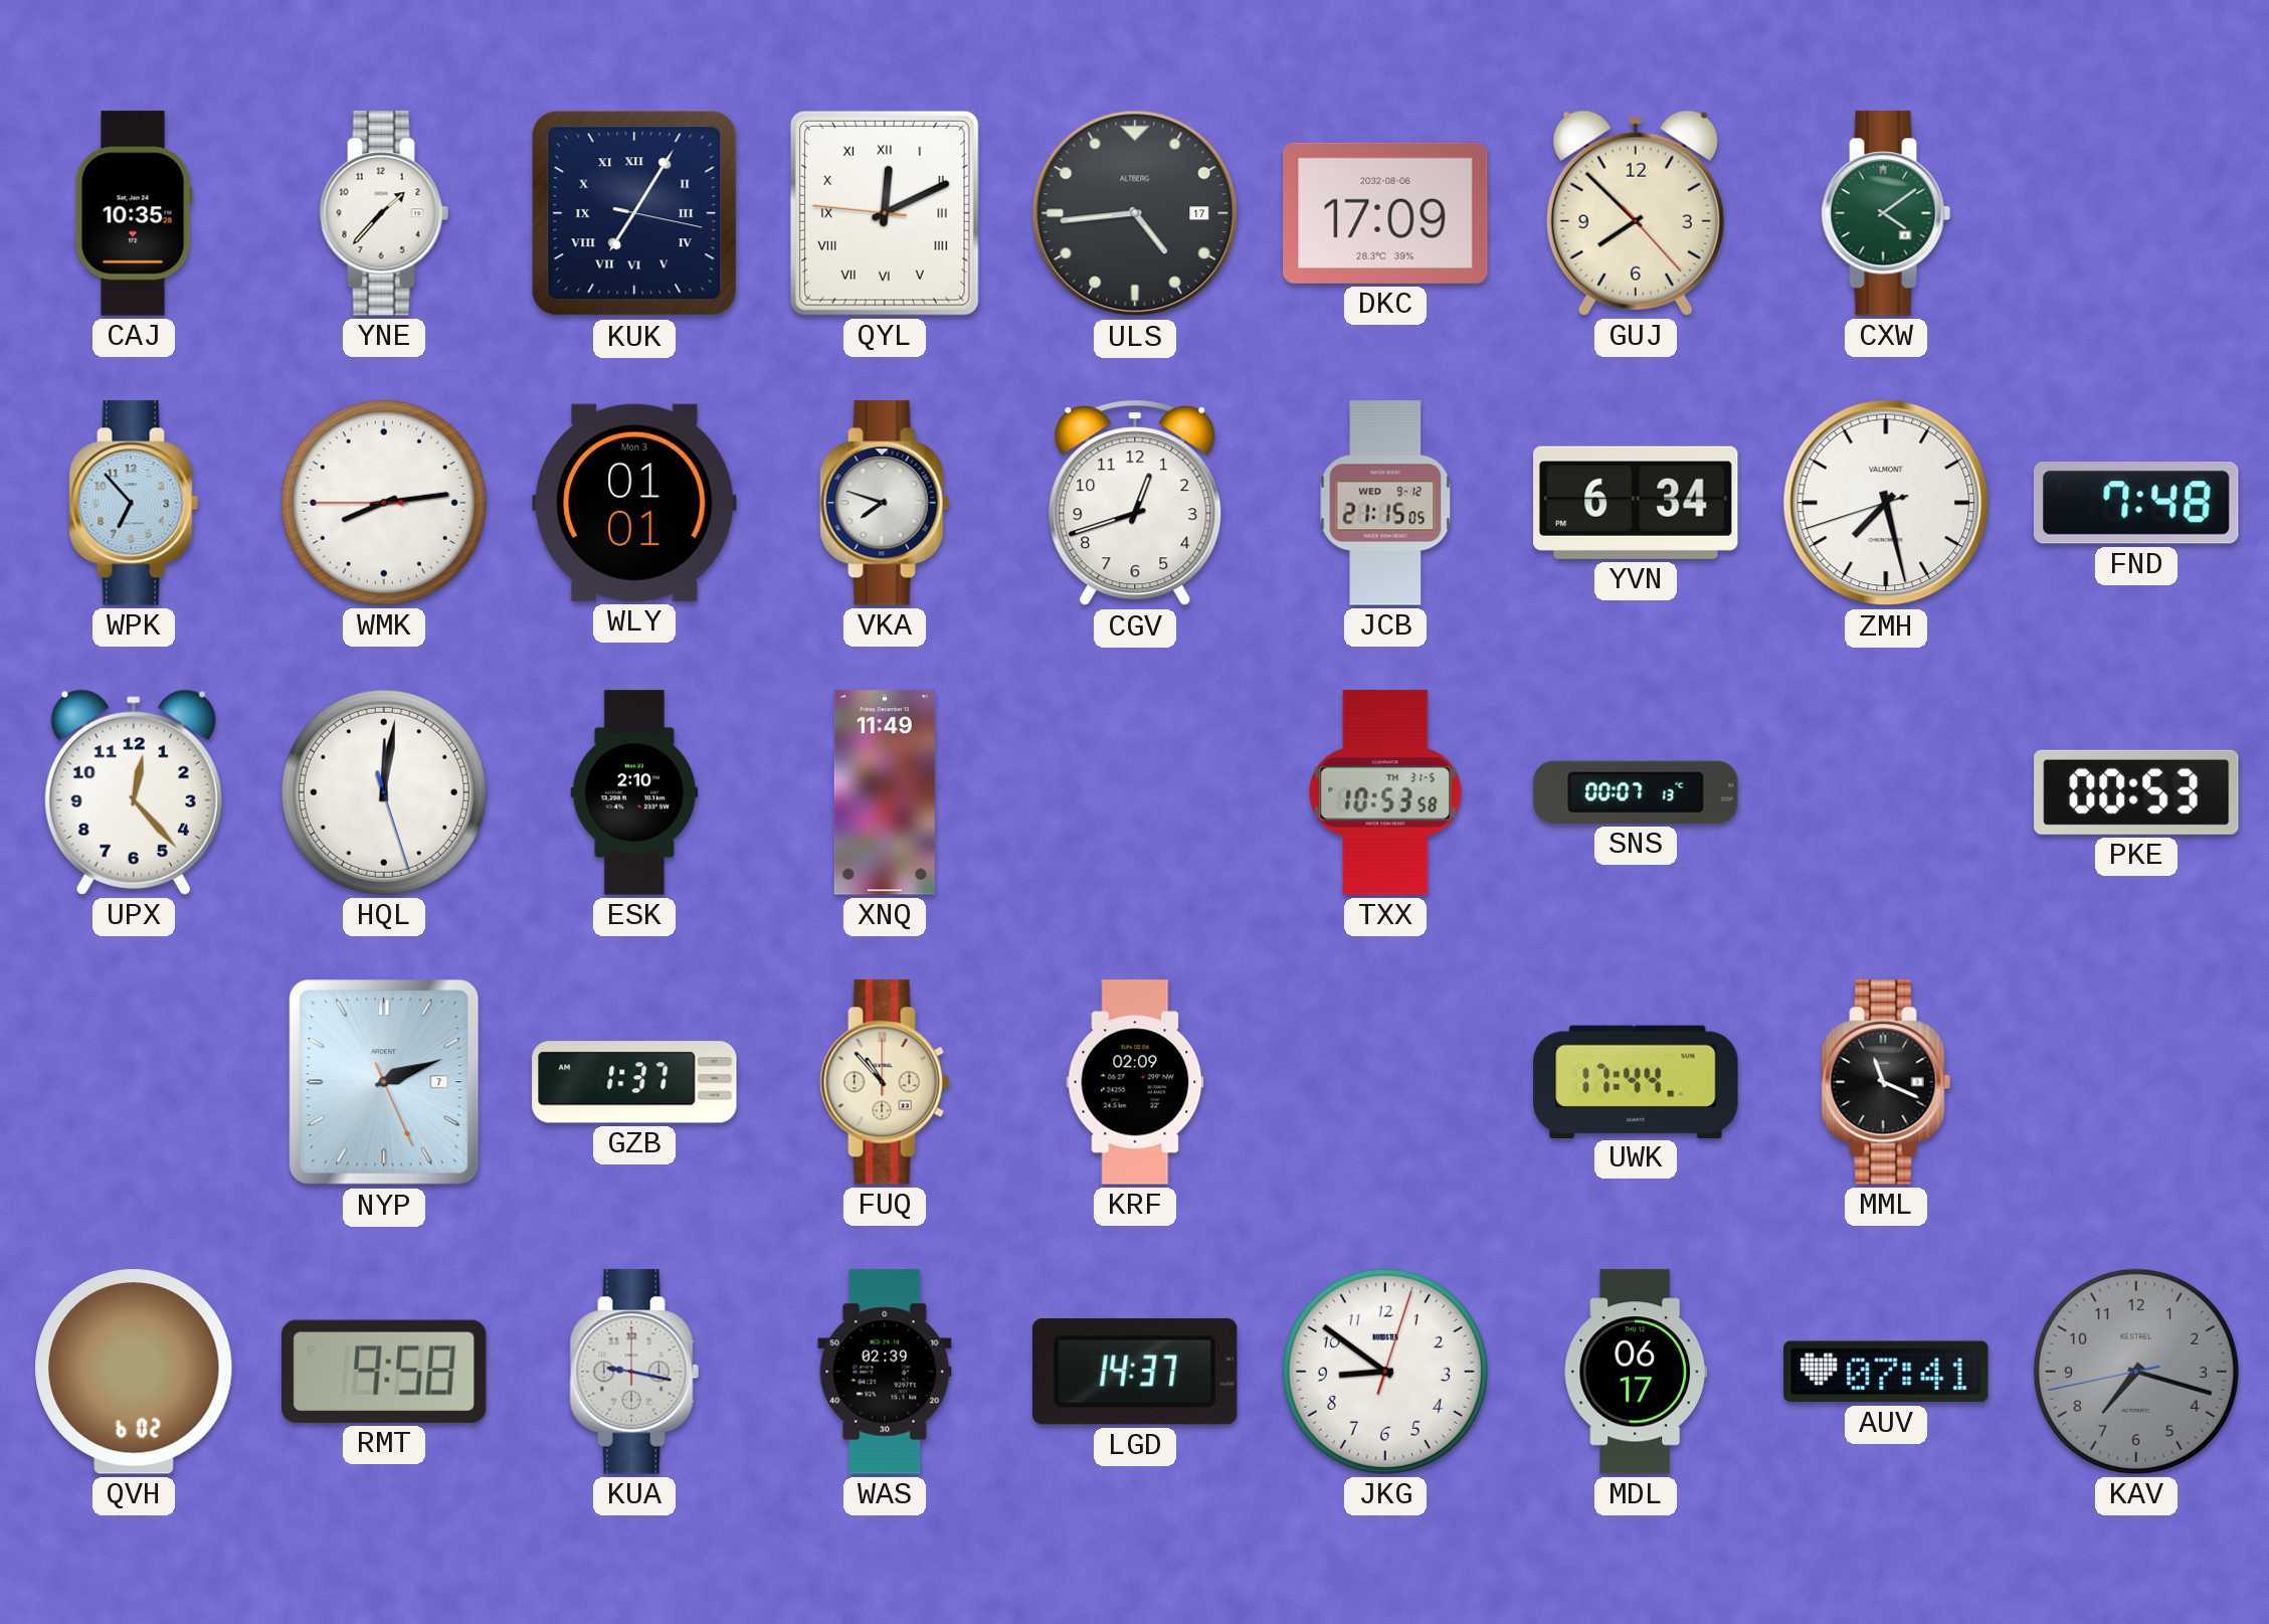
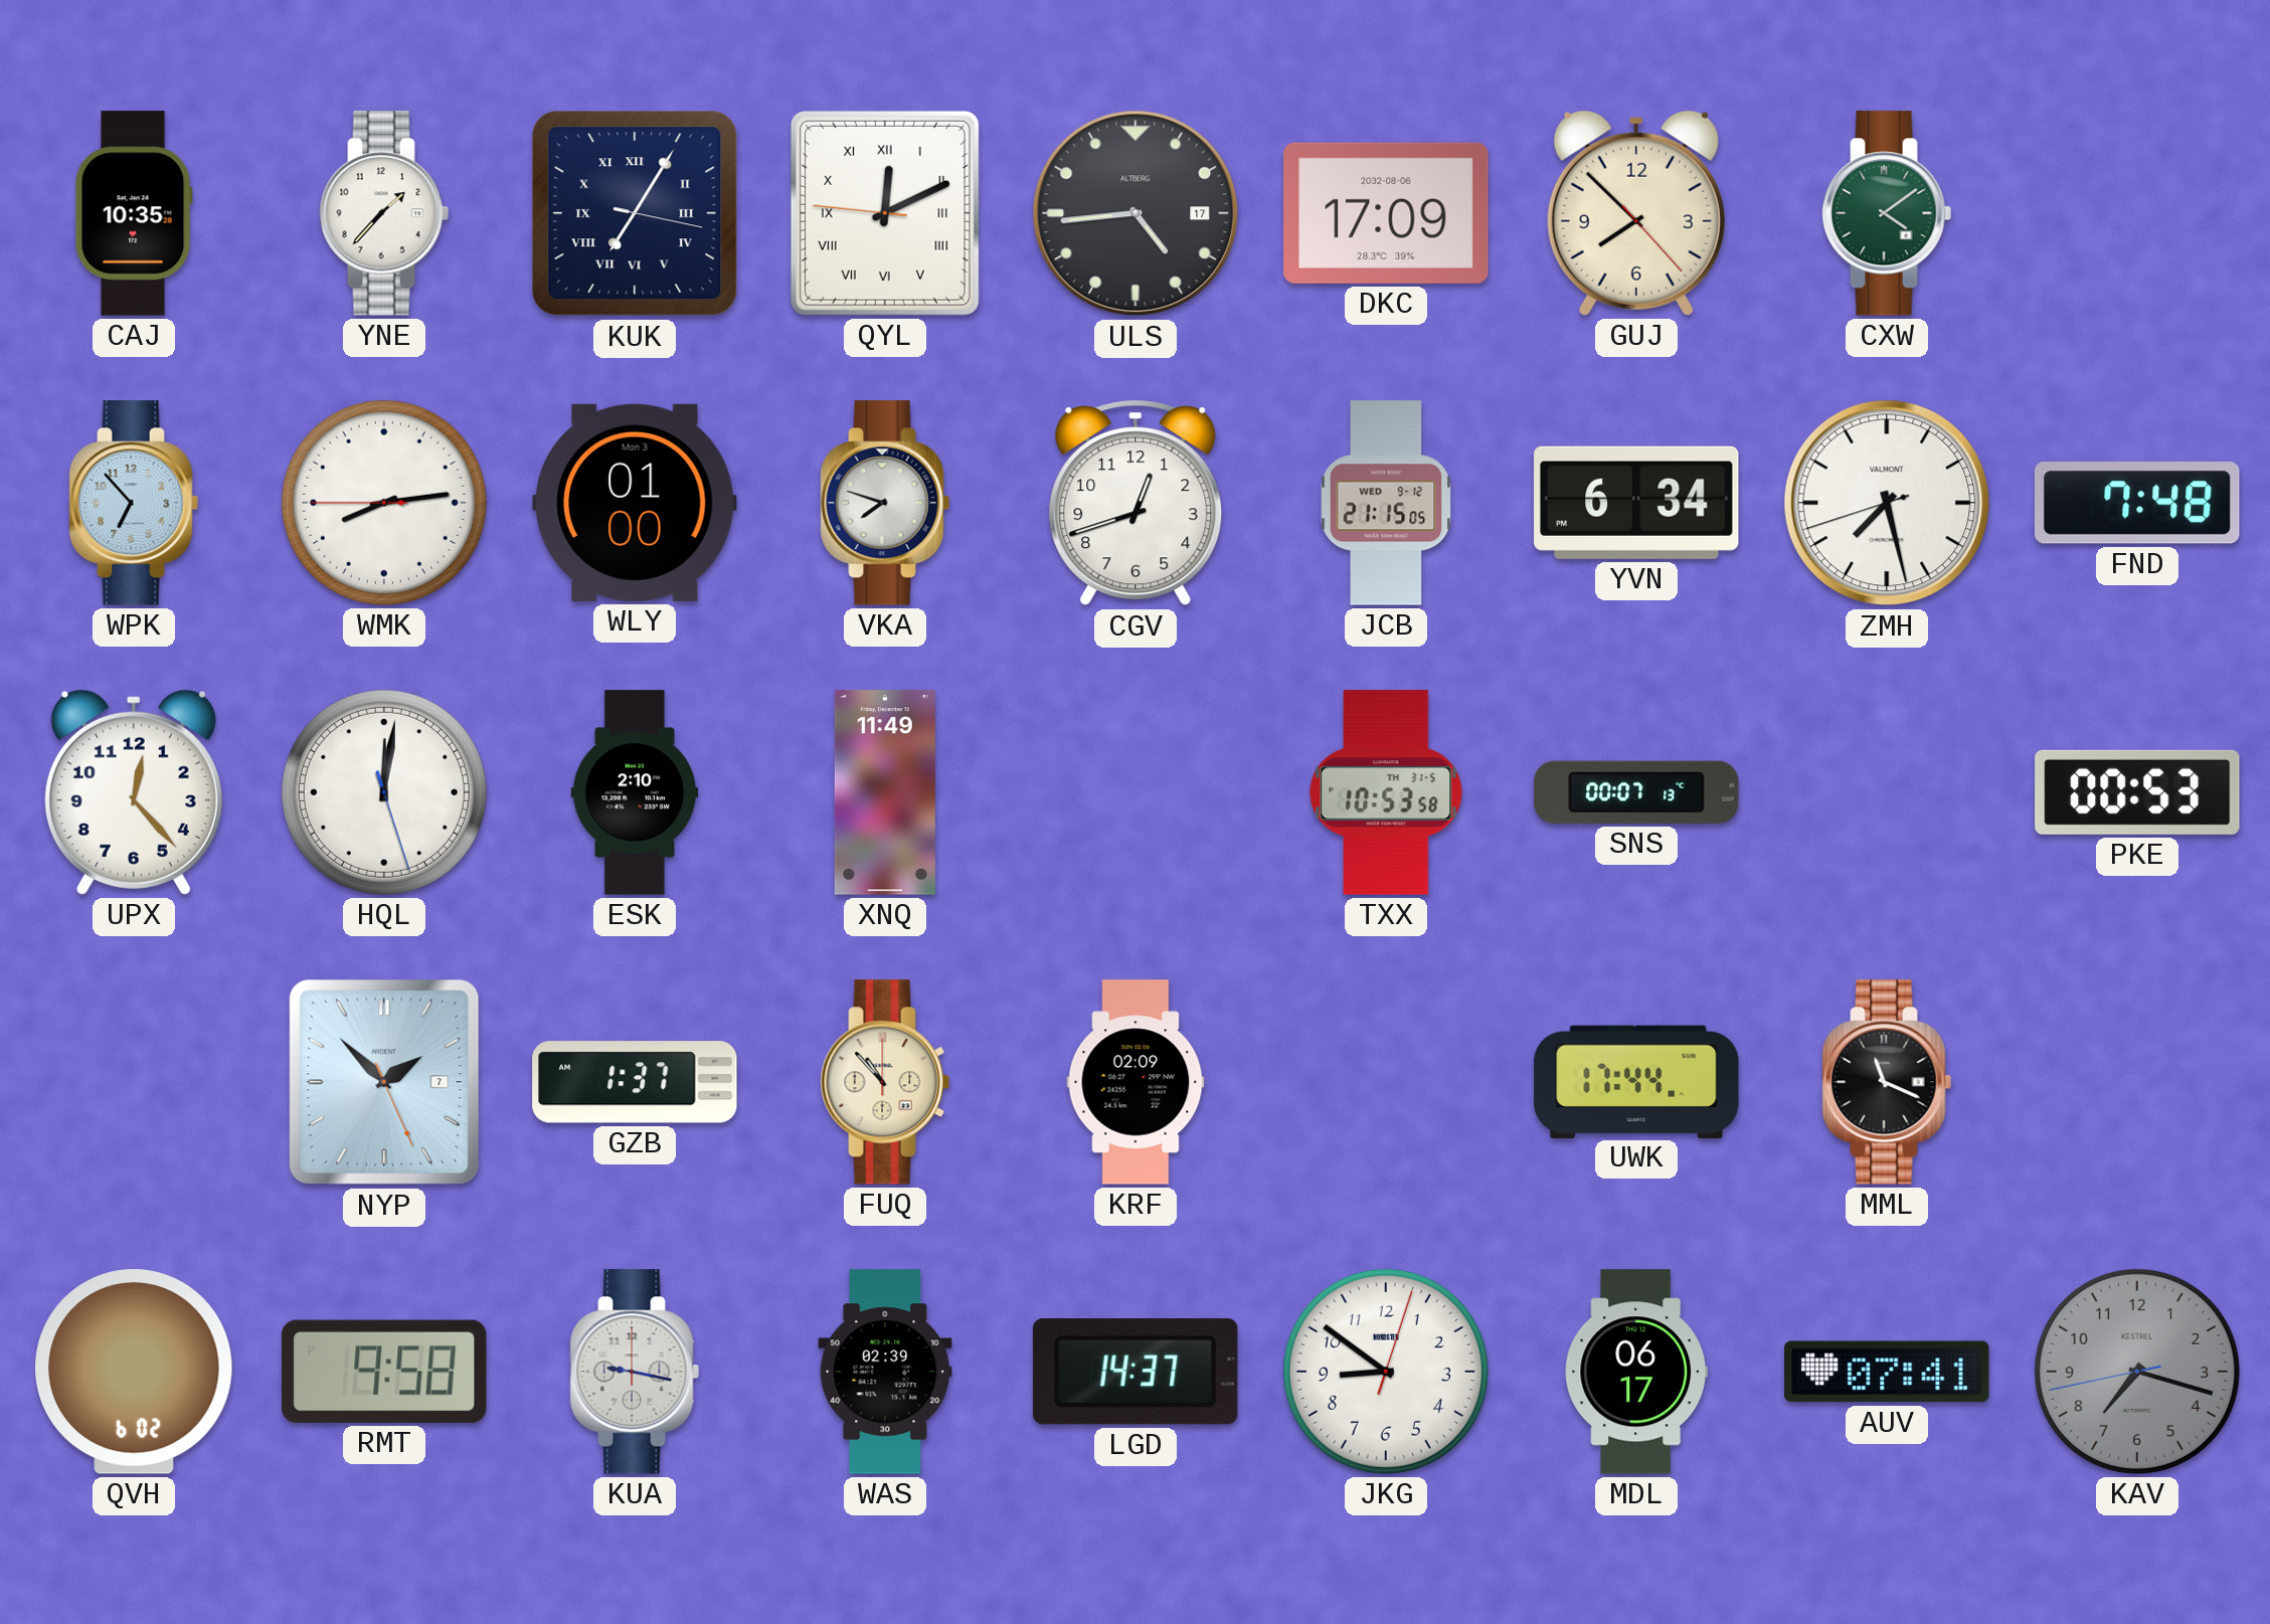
WLY: 01:01 -> 01:00
NYP: 2:11 -> 1:52
